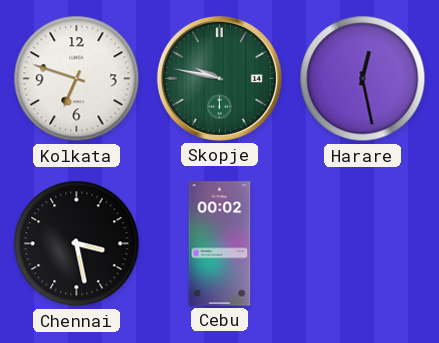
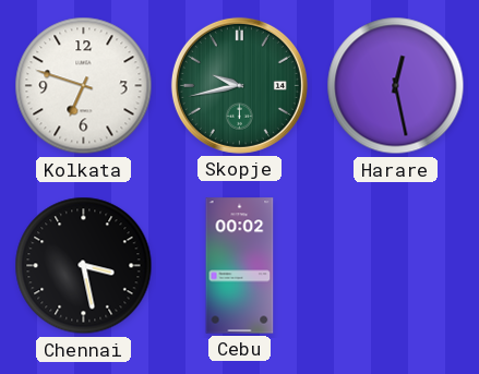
Skopje: 9:47 -> 9:43
